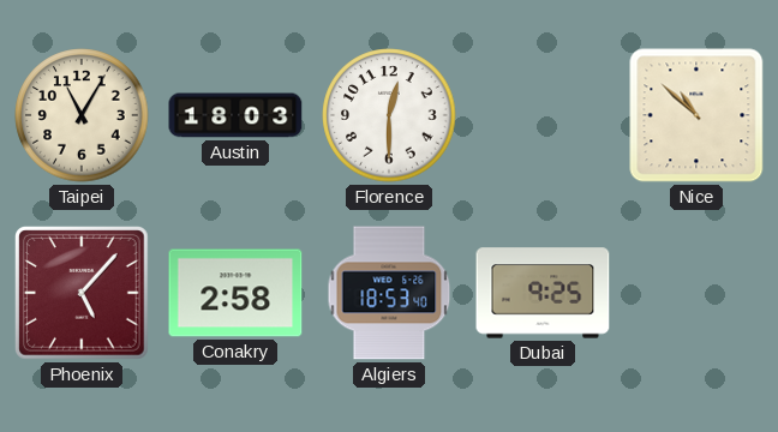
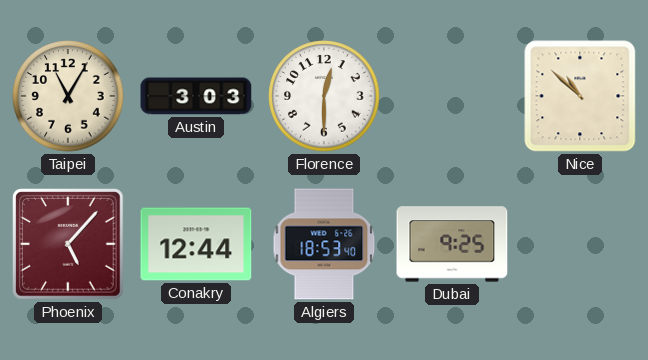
Austin: 18:03 -> 3:03
Conakry: 2:58 -> 12:44
